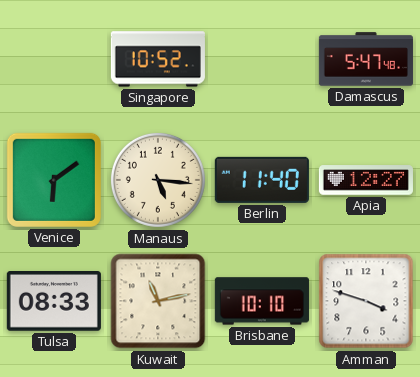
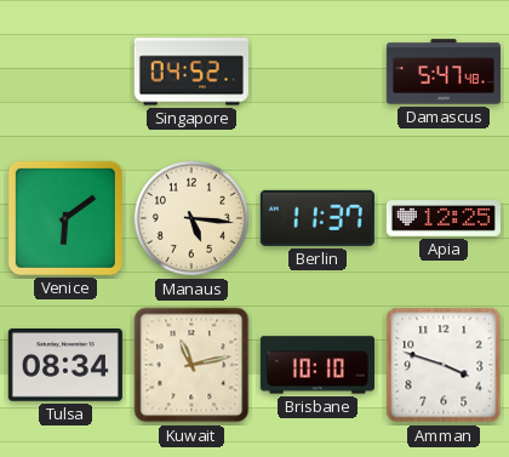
Singapore: 10:52 -> 04:52
Berlin: 11:40 -> 11:37
Apia: 12:27 -> 12:25
Tulsa: 08:33 -> 08:34
